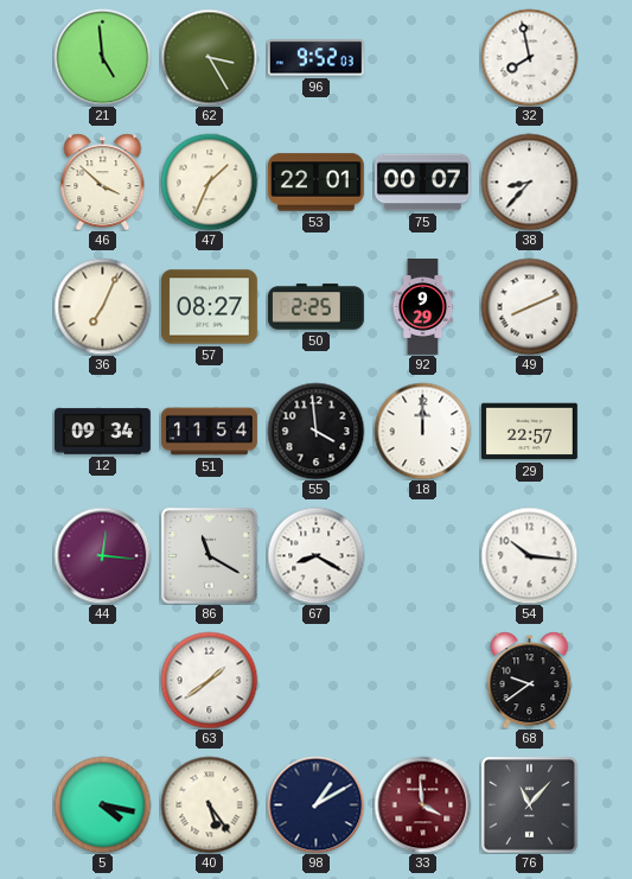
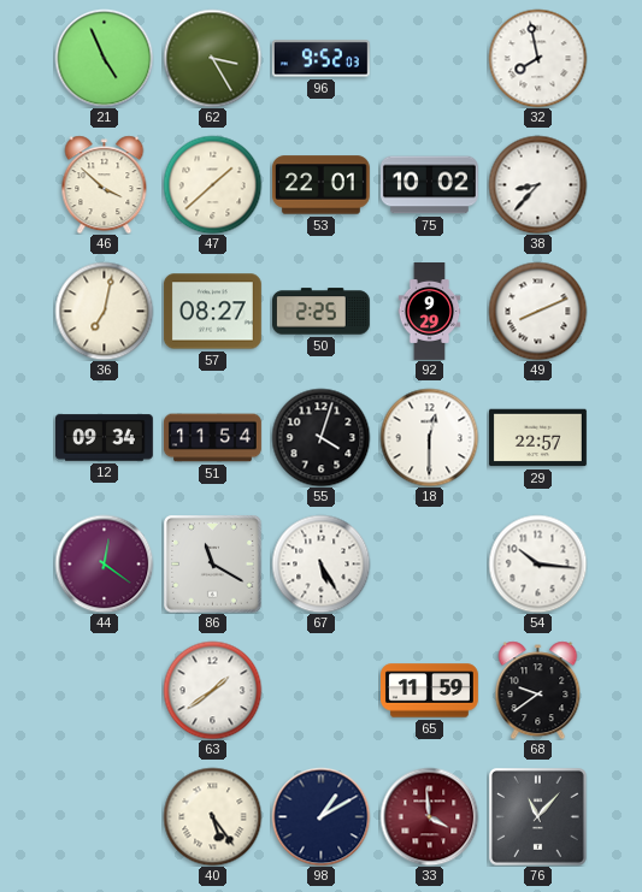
21: 4:59 -> 4:56
47: 1:34 -> 1:38
75: 00:07 -> 10:02
36: 7:04 -> 7:02
55: 3:59 -> 4:03
18: 12:00 -> 12:30
44: 12:16 -> 12:21
67: 8:20 -> 5:25
65: none -> 11:59
5: 4:17 -> none
